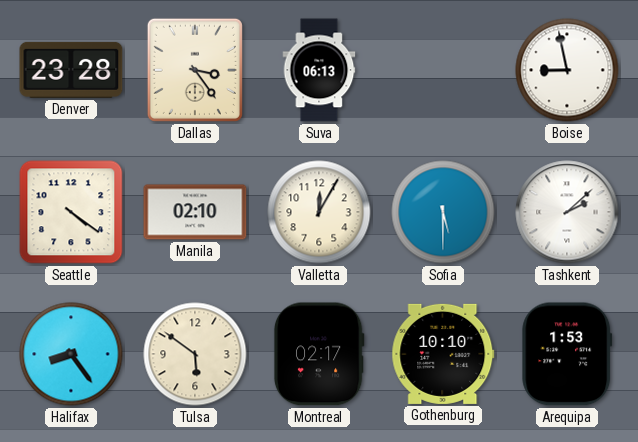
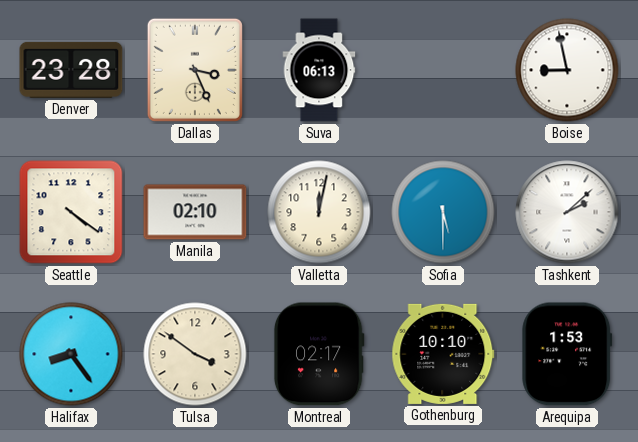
Dallas: 3:24 -> 3:26
Valletta: 12:05 -> 12:02
Tulsa: 5:51 -> 3:51
